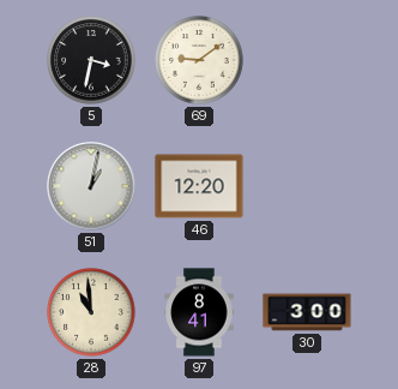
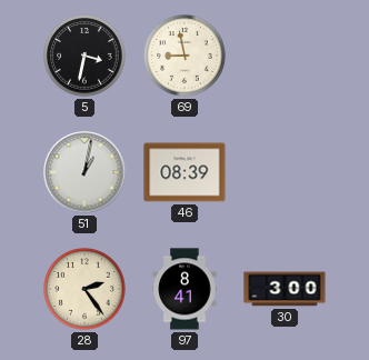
69: 9:09 -> 8:58
46: 12:20 -> 08:39
28: 10:59 -> 2:24
